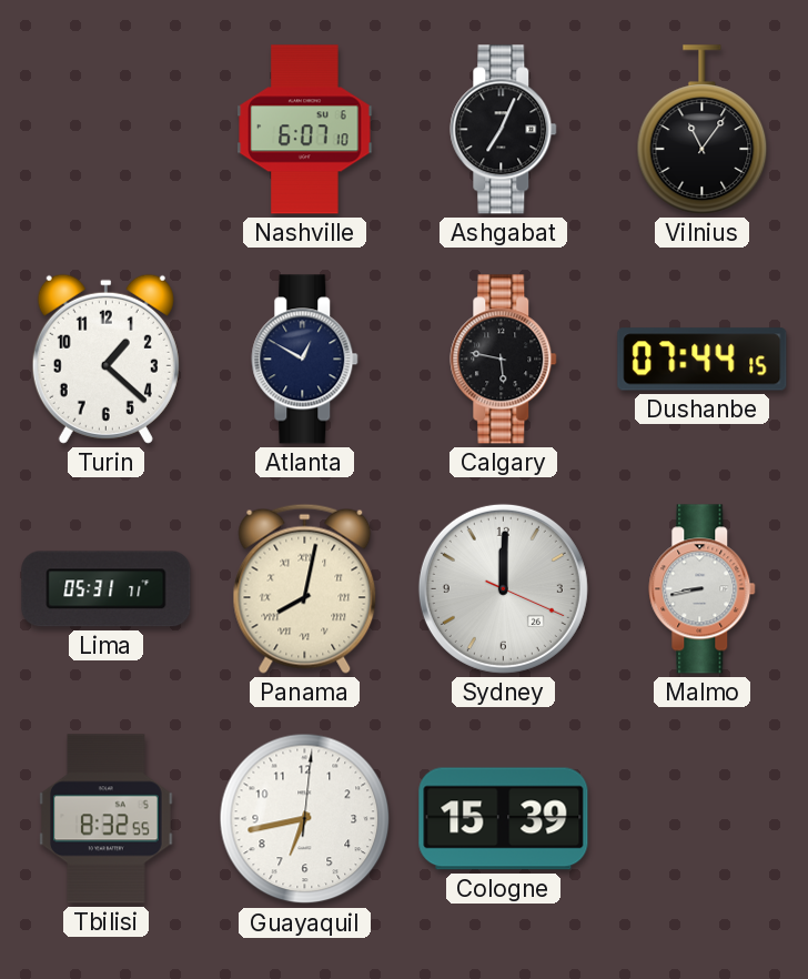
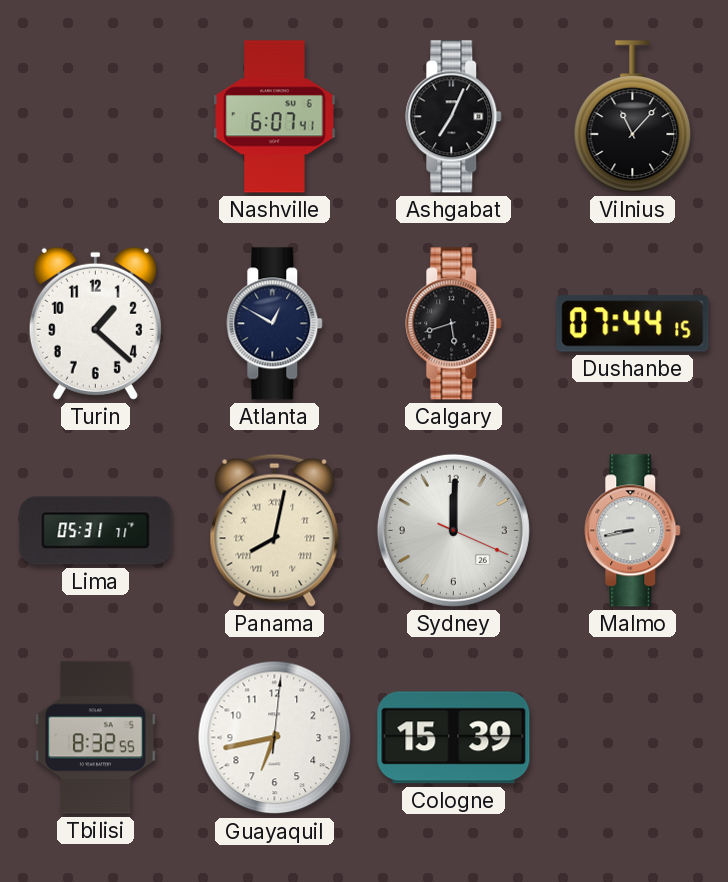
Nashville: 6:07:10 -> 6:07:41
Vilnius: 11:06 -> 11:07
Calgary: 5:47 -> 5:42
